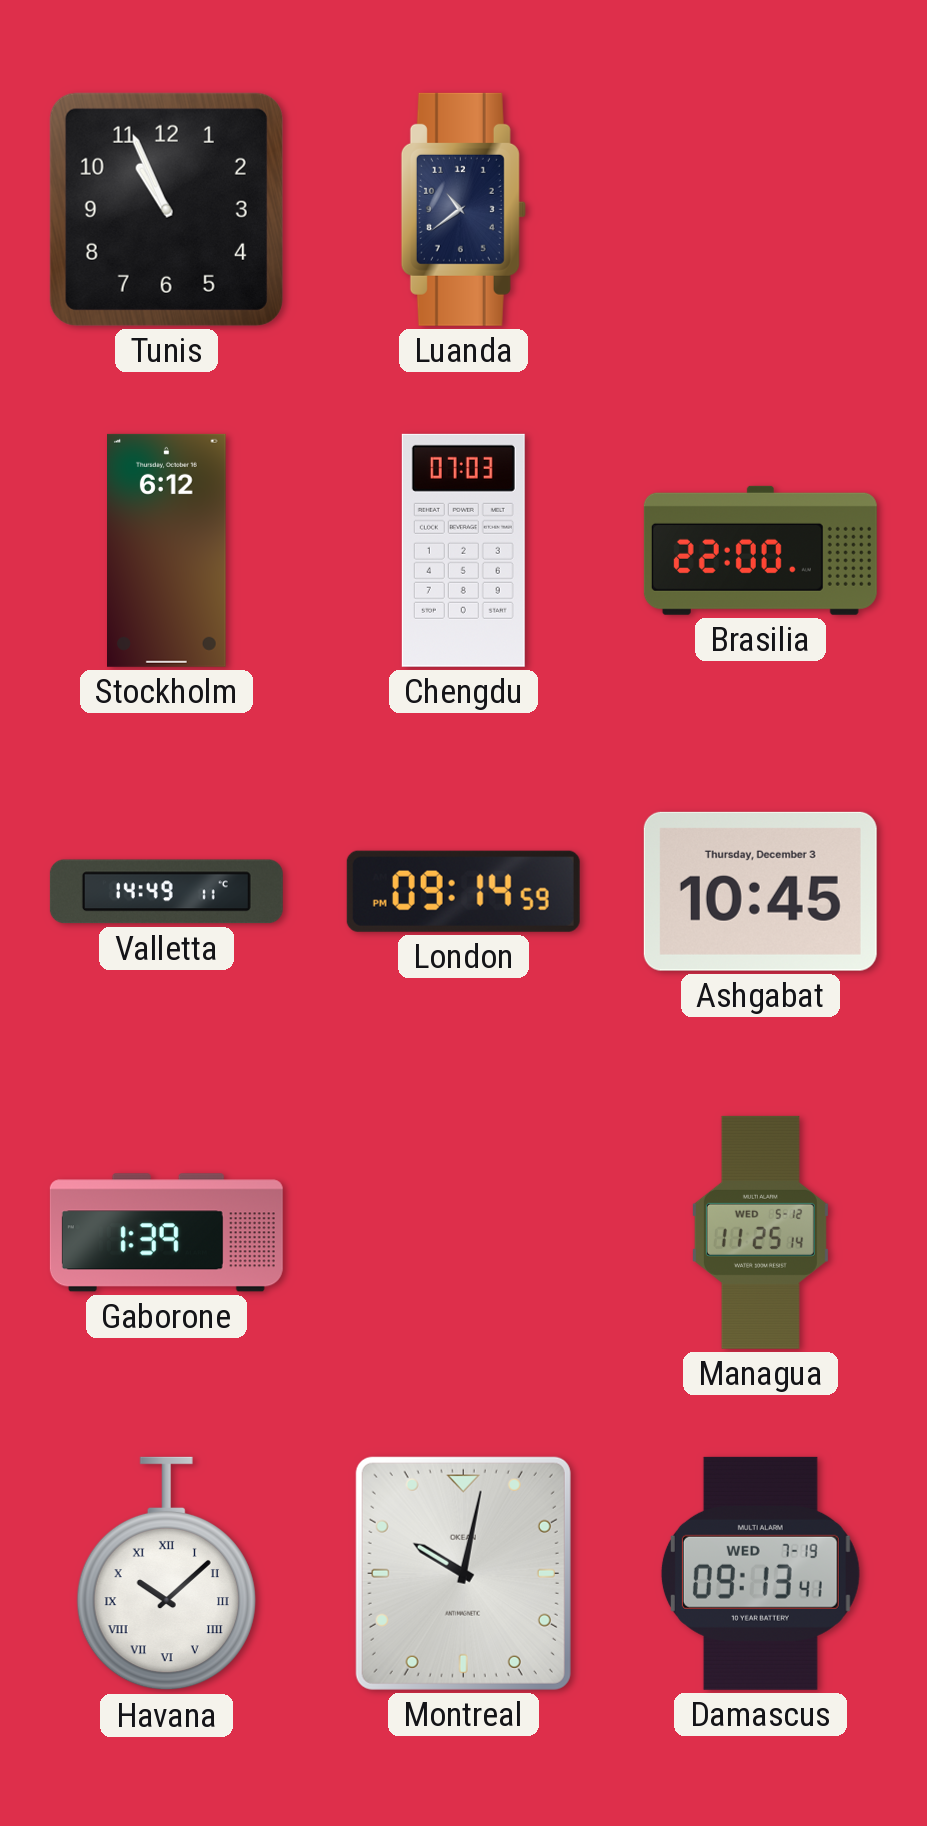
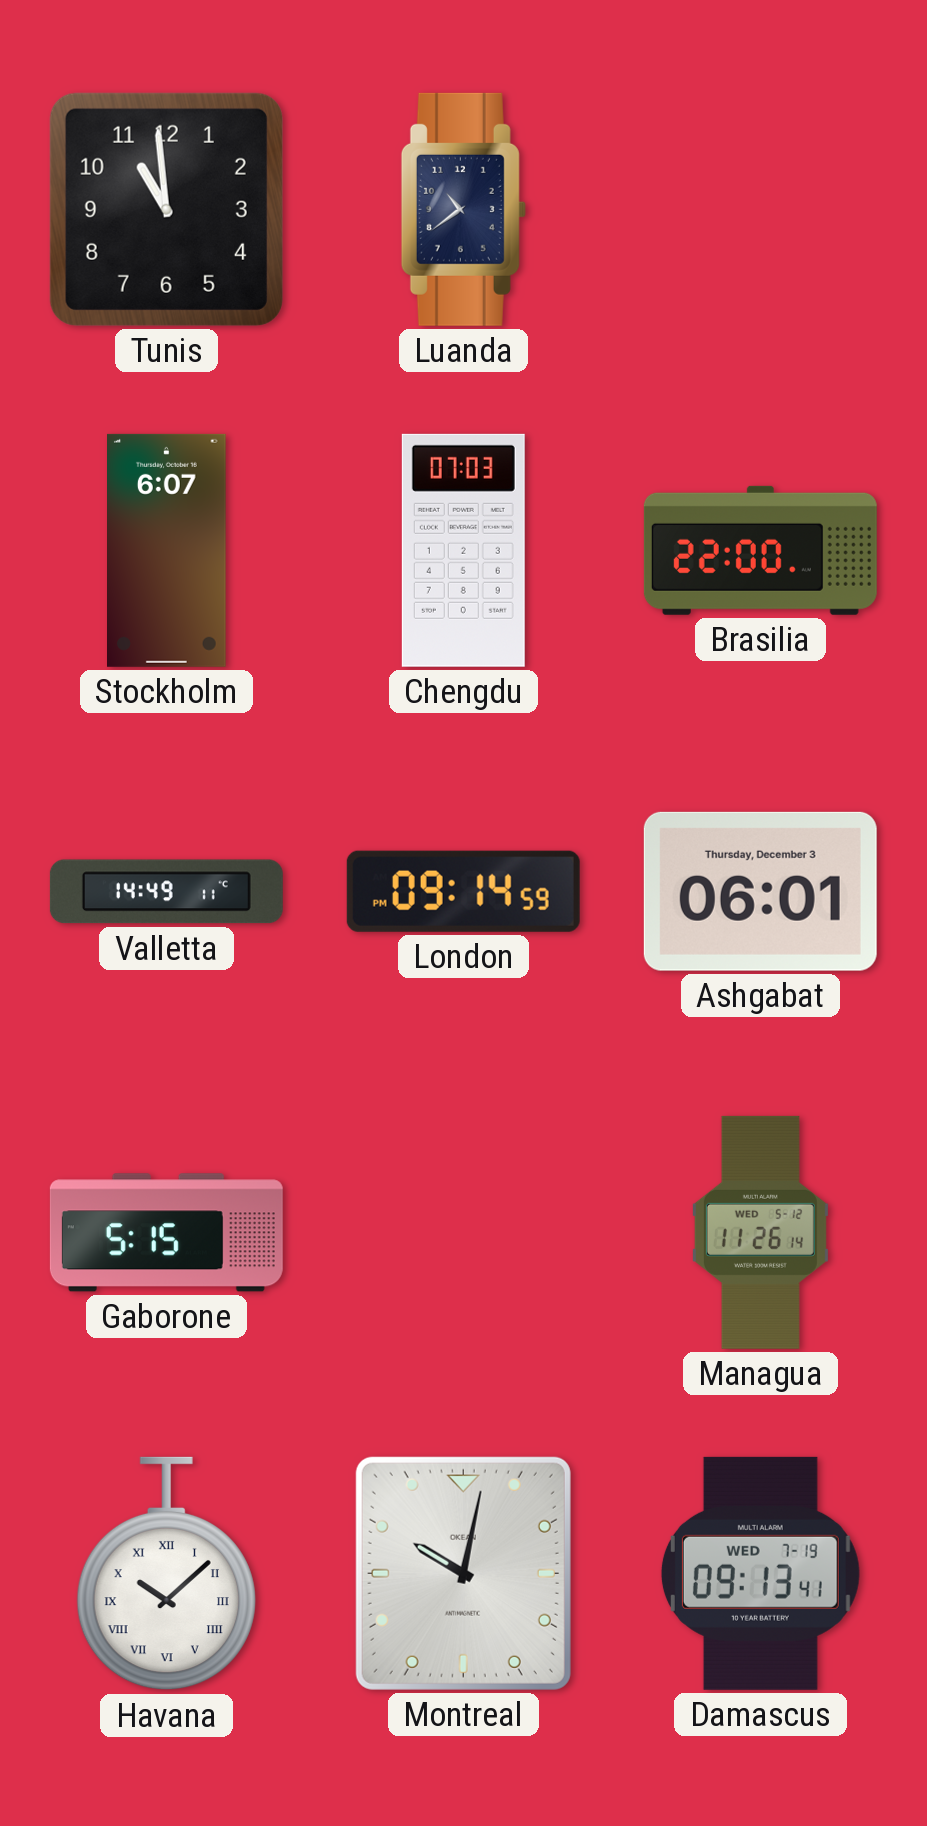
Tunis: 10:56 -> 10:59
Stockholm: 6:12 -> 6:07
Ashgabat: 10:45 -> 06:01
Gaborone: 1:39 -> 5:15
Managua: 11:25 -> 11:26
